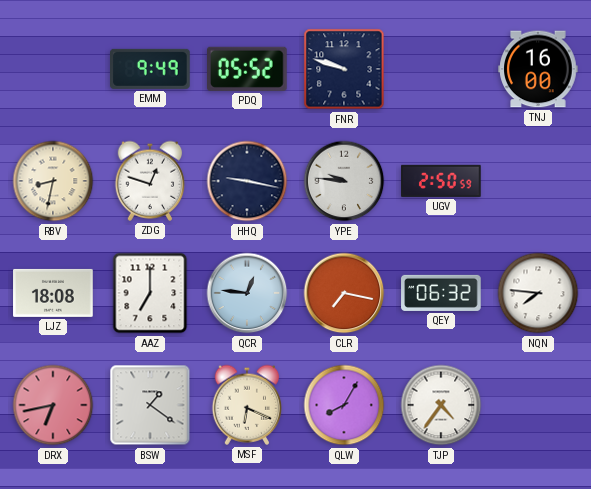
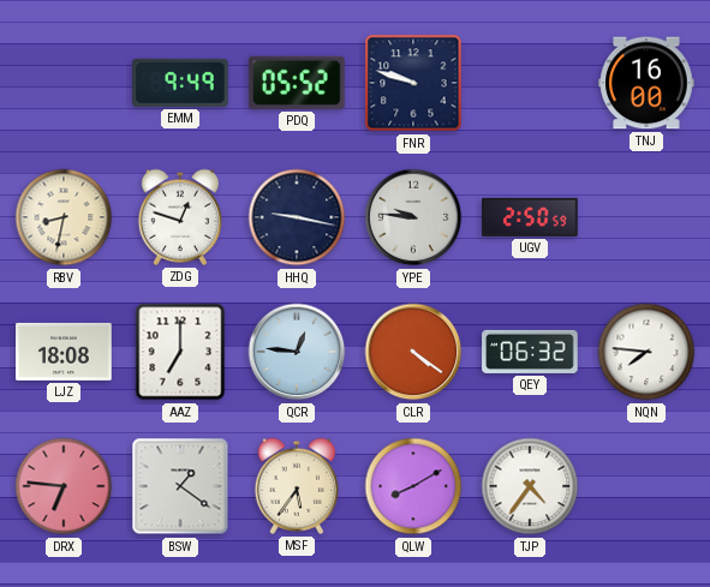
CLR: 7:17 -> 4:21
DRX: 6:43 -> 6:46
MSF: 6:19 -> 5:36
QLW: 8:05 -> 8:10
